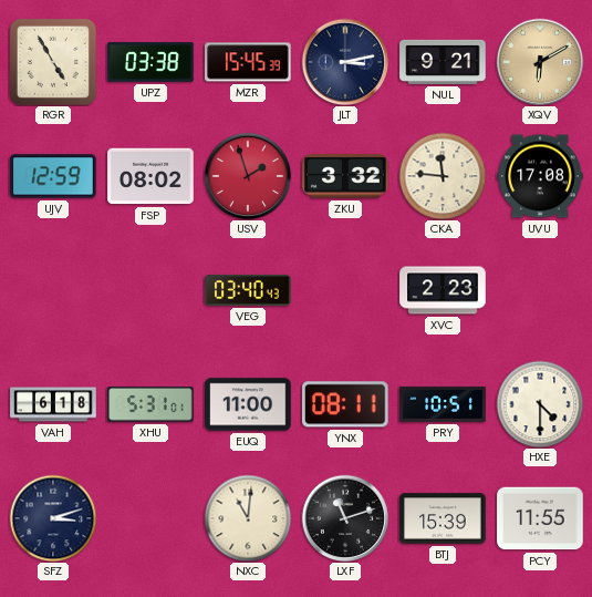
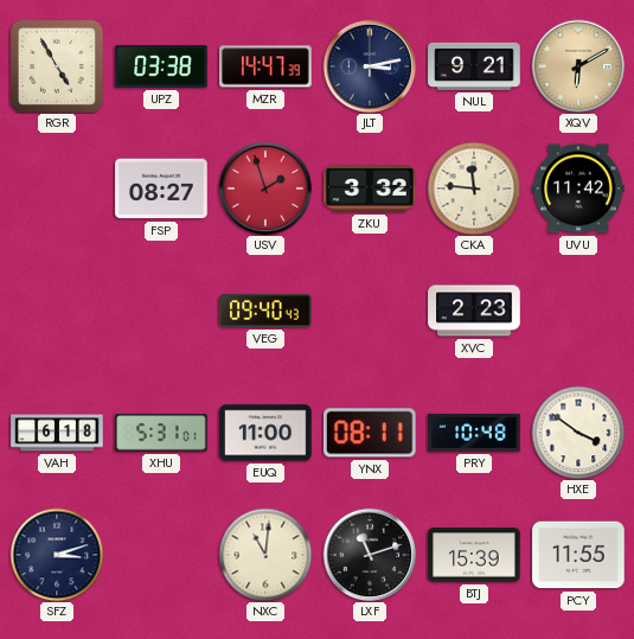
MZR: 15:45 -> 14:47
UJV: 12:59 -> none
FSP: 08:02 -> 08:27
UVU: 17:08 -> 11:42
VEG: 03:40 -> 09:40
PRY: 10:51 -> 10:48
HXE: 4:30 -> 3:51
